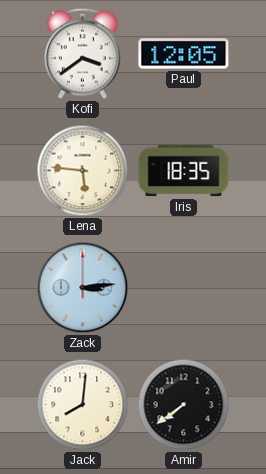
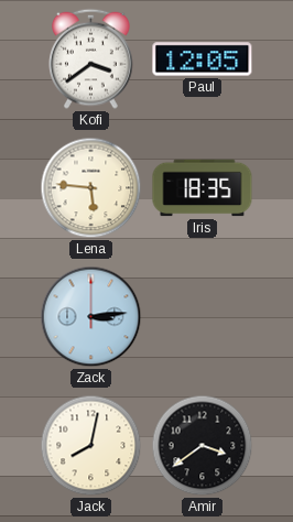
Jack: 8:01 -> 8:02
Amir: 7:39 -> 3:39
